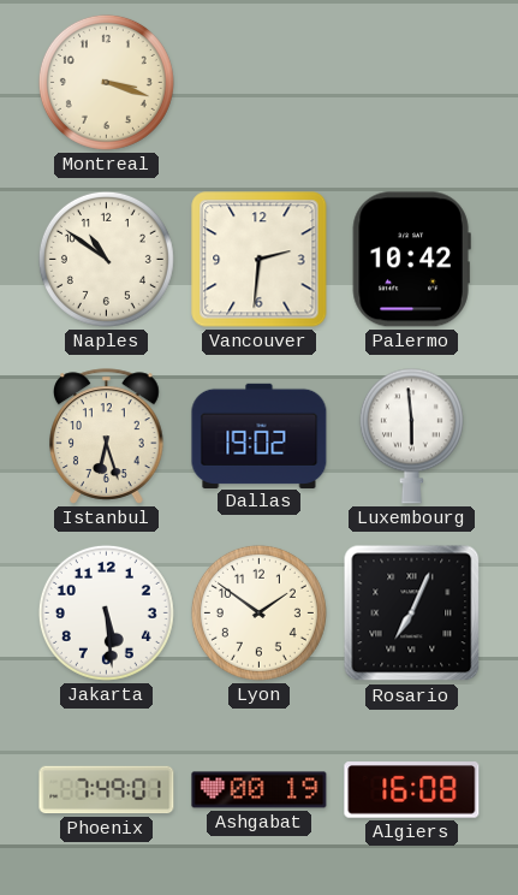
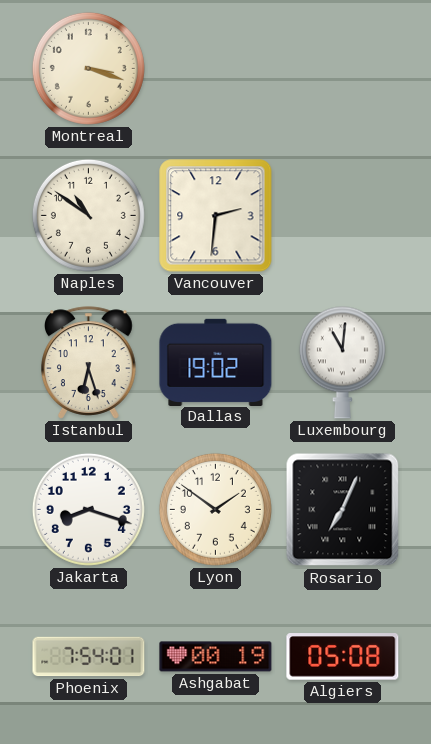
Palermo: 10:42 -> none
Luxembourg: 5:59 -> 11:01
Jakarta: 5:29 -> 8:18
Phoenix: 7:49 -> 7:54
Algiers: 16:08 -> 05:08
